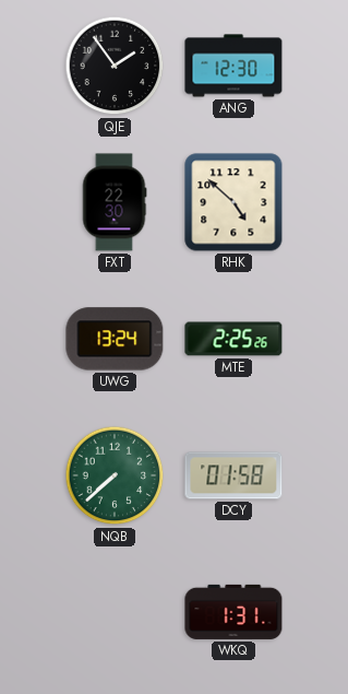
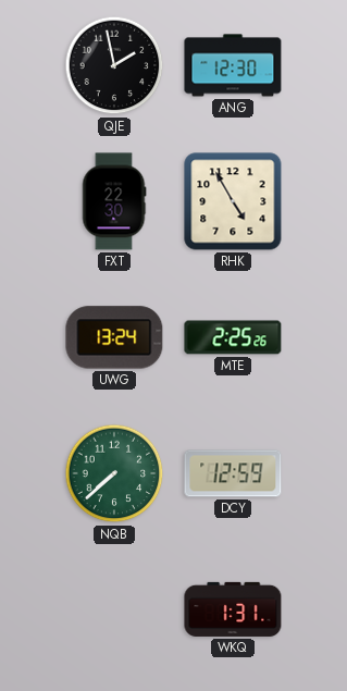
QJE: 1:54 -> 1:58
RHK: 4:52 -> 4:55
DCY: 01:58 -> 12:59
